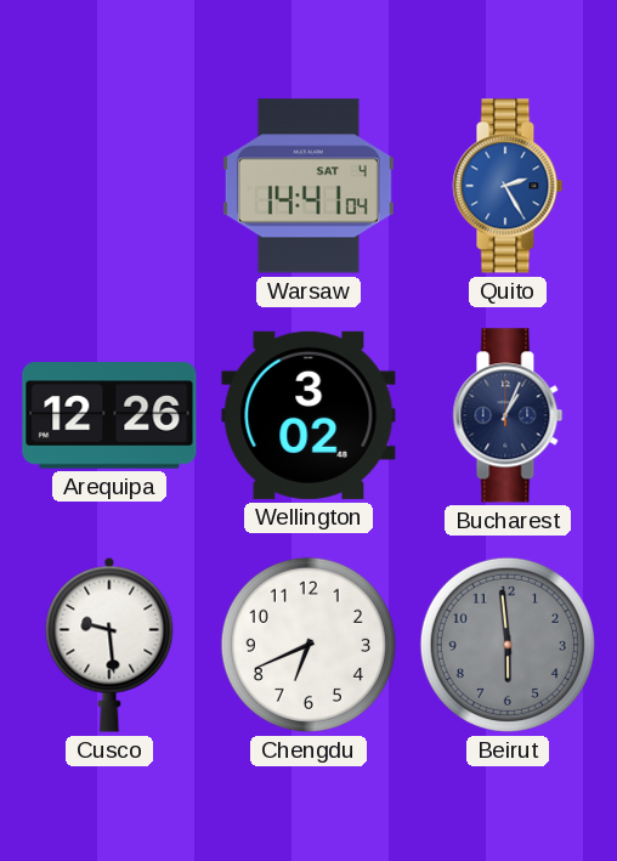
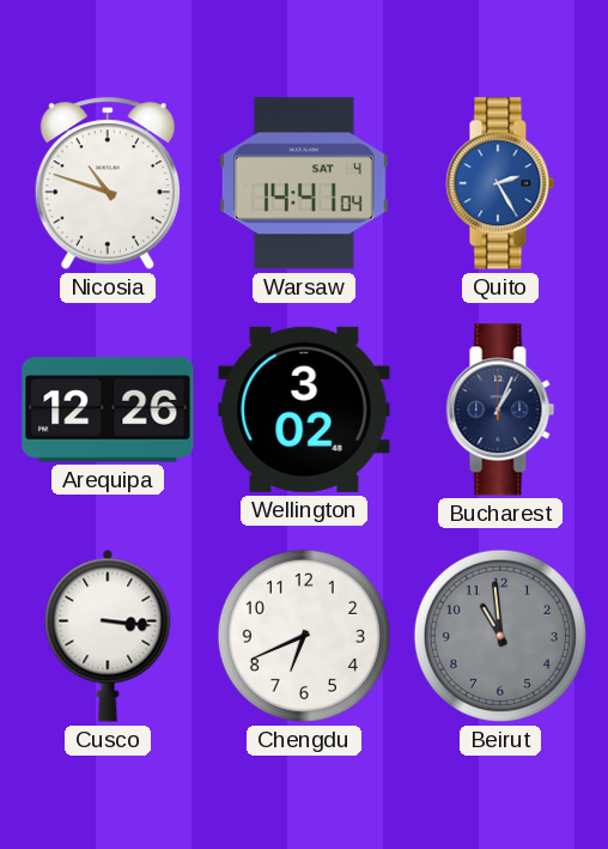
Nicosia: none -> 10:48
Cusco: 9:29 -> 3:16
Beirut: 5:59 -> 10:59
